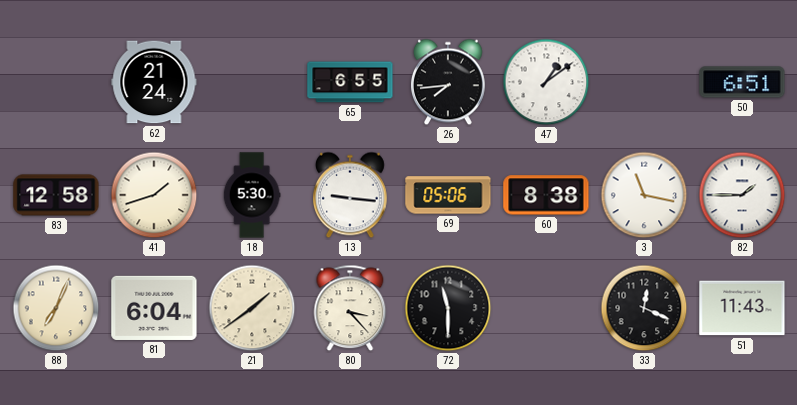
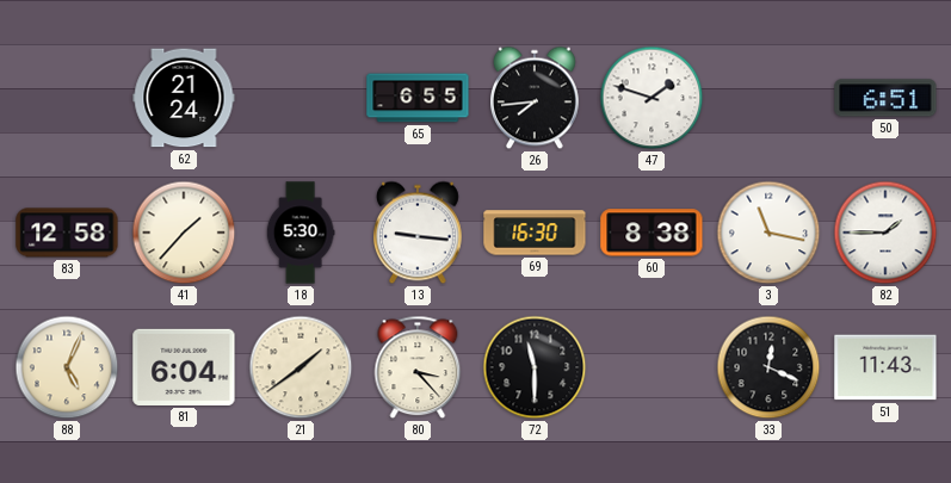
47: 1:09 -> 1:48
41: 1:42 -> 1:37
69: 05:06 -> 16:30
88: 7:04 -> 5:04
